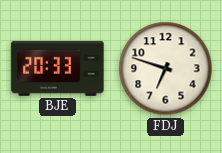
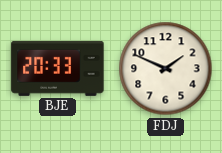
FDJ: 6:48 -> 1:49
